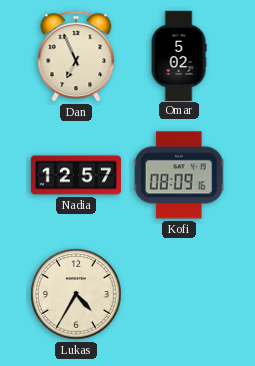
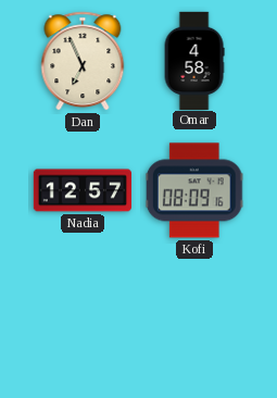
Omar: 5:02 -> 4:58
Lukas: 4:35 -> none
